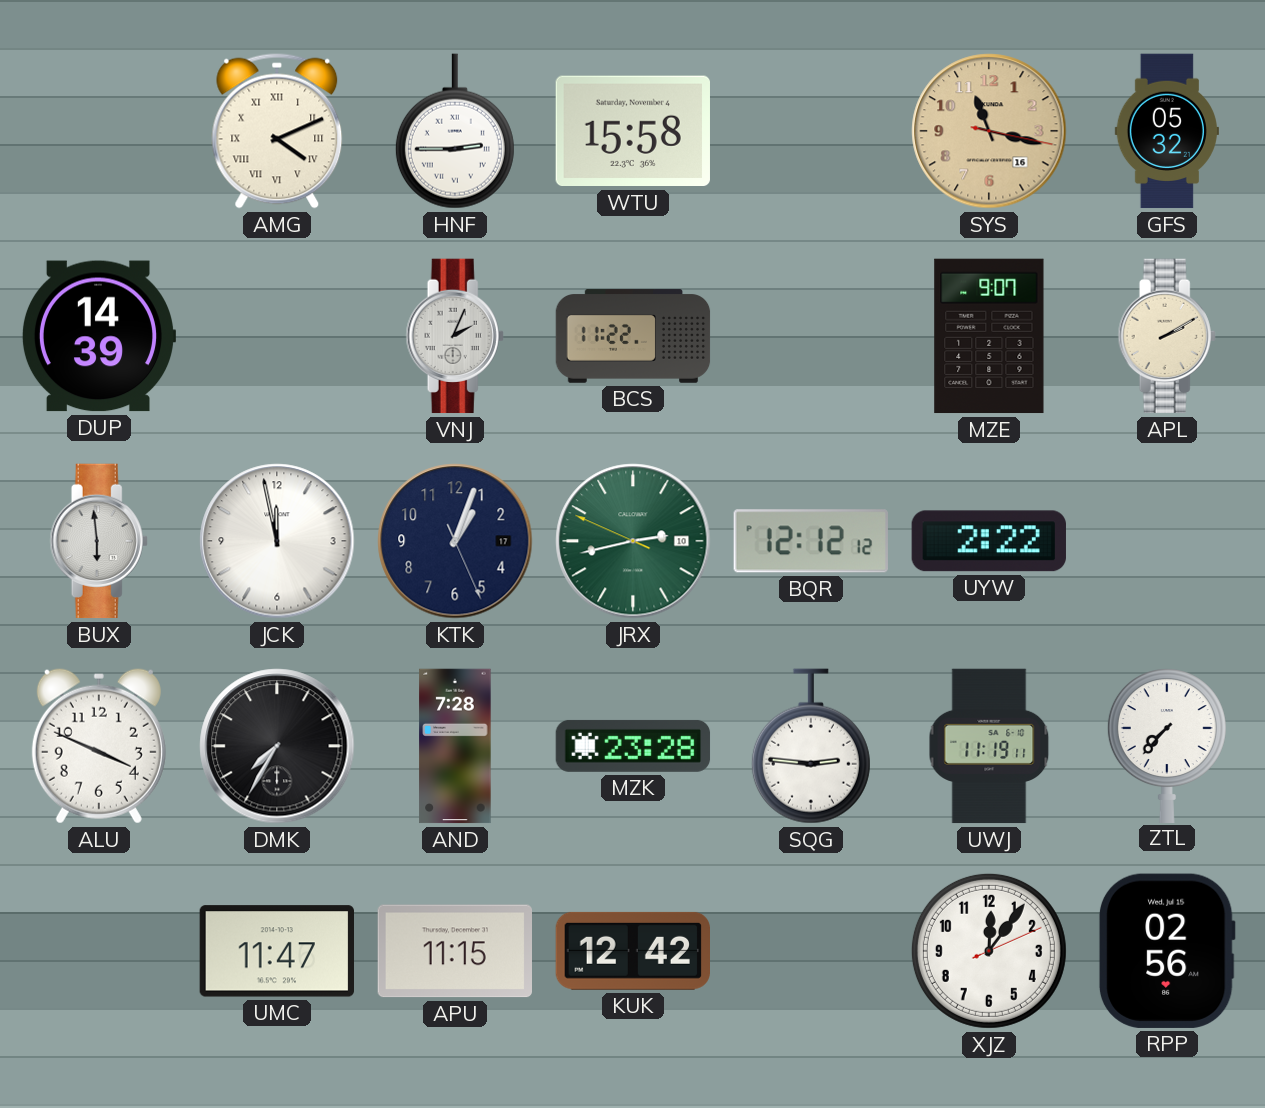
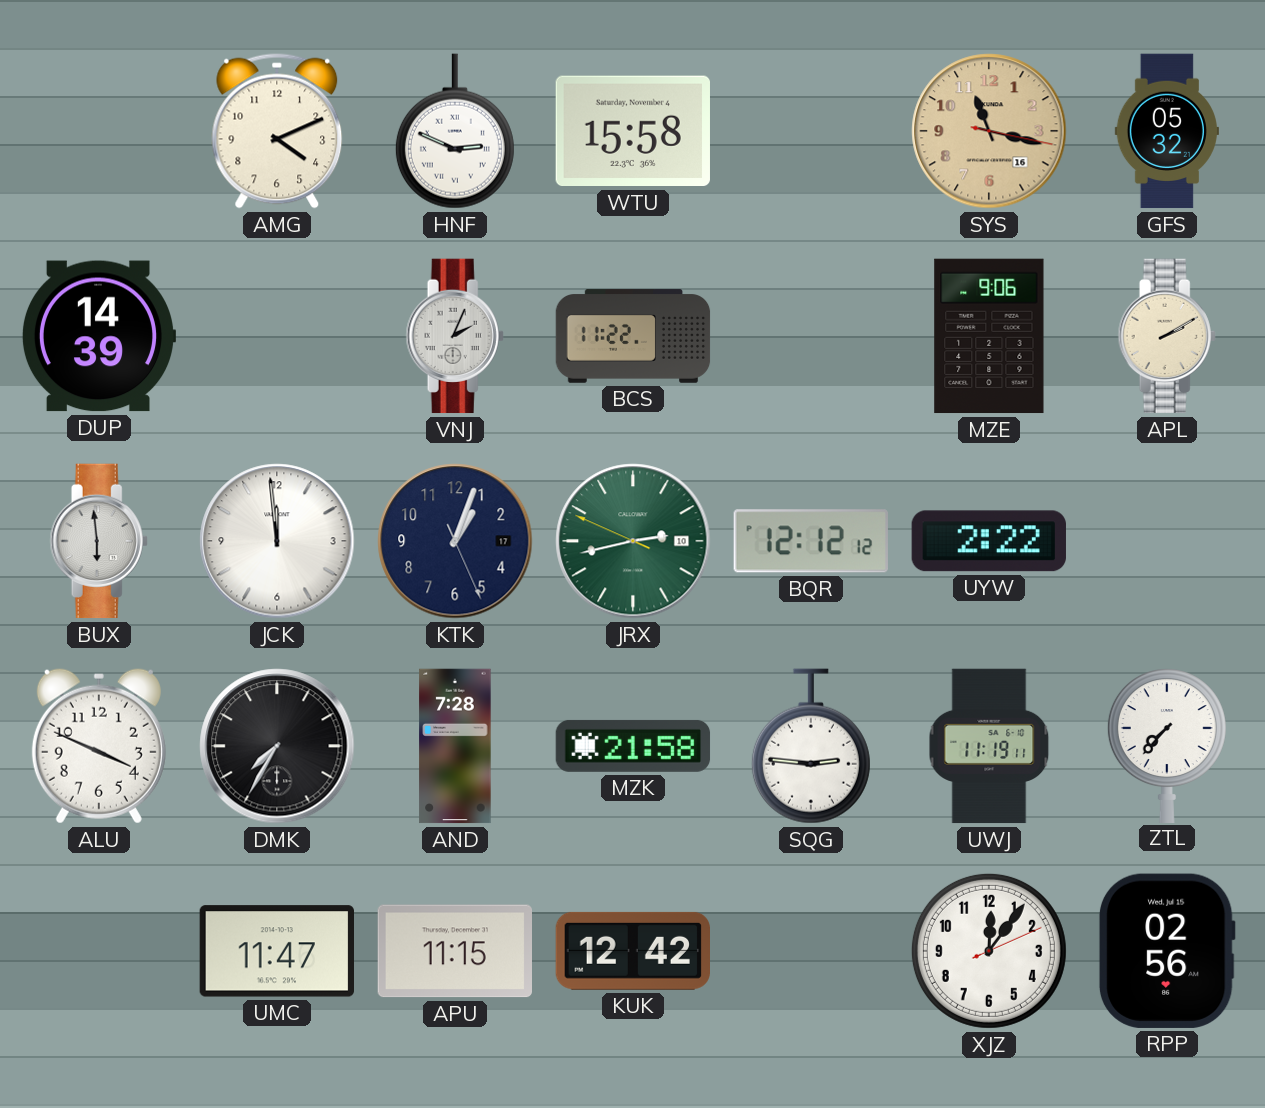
AMG numerals: Roman -> Arabic
HNF: 2:45 -> 2:49
MZE: 9:07 -> 9:06
JCK: 11:58 -> 11:59
MZK: 23:28 -> 21:58
